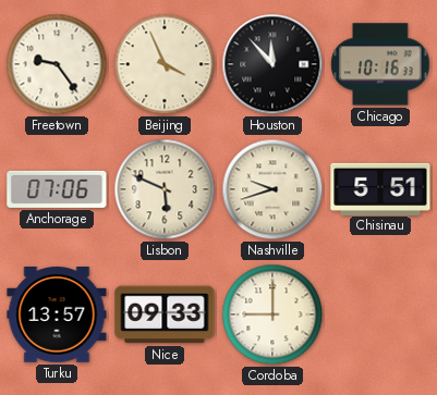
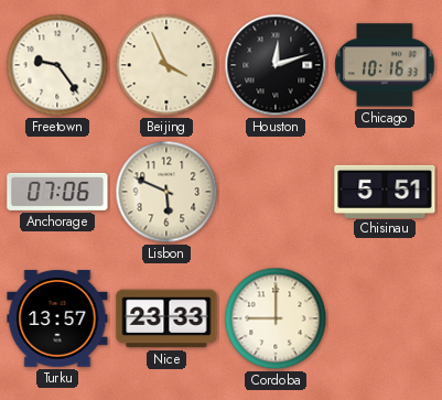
Houston: 11:53 -> 12:12
Nashville: 9:42 -> none
Nice: 09:33 -> 23:33
